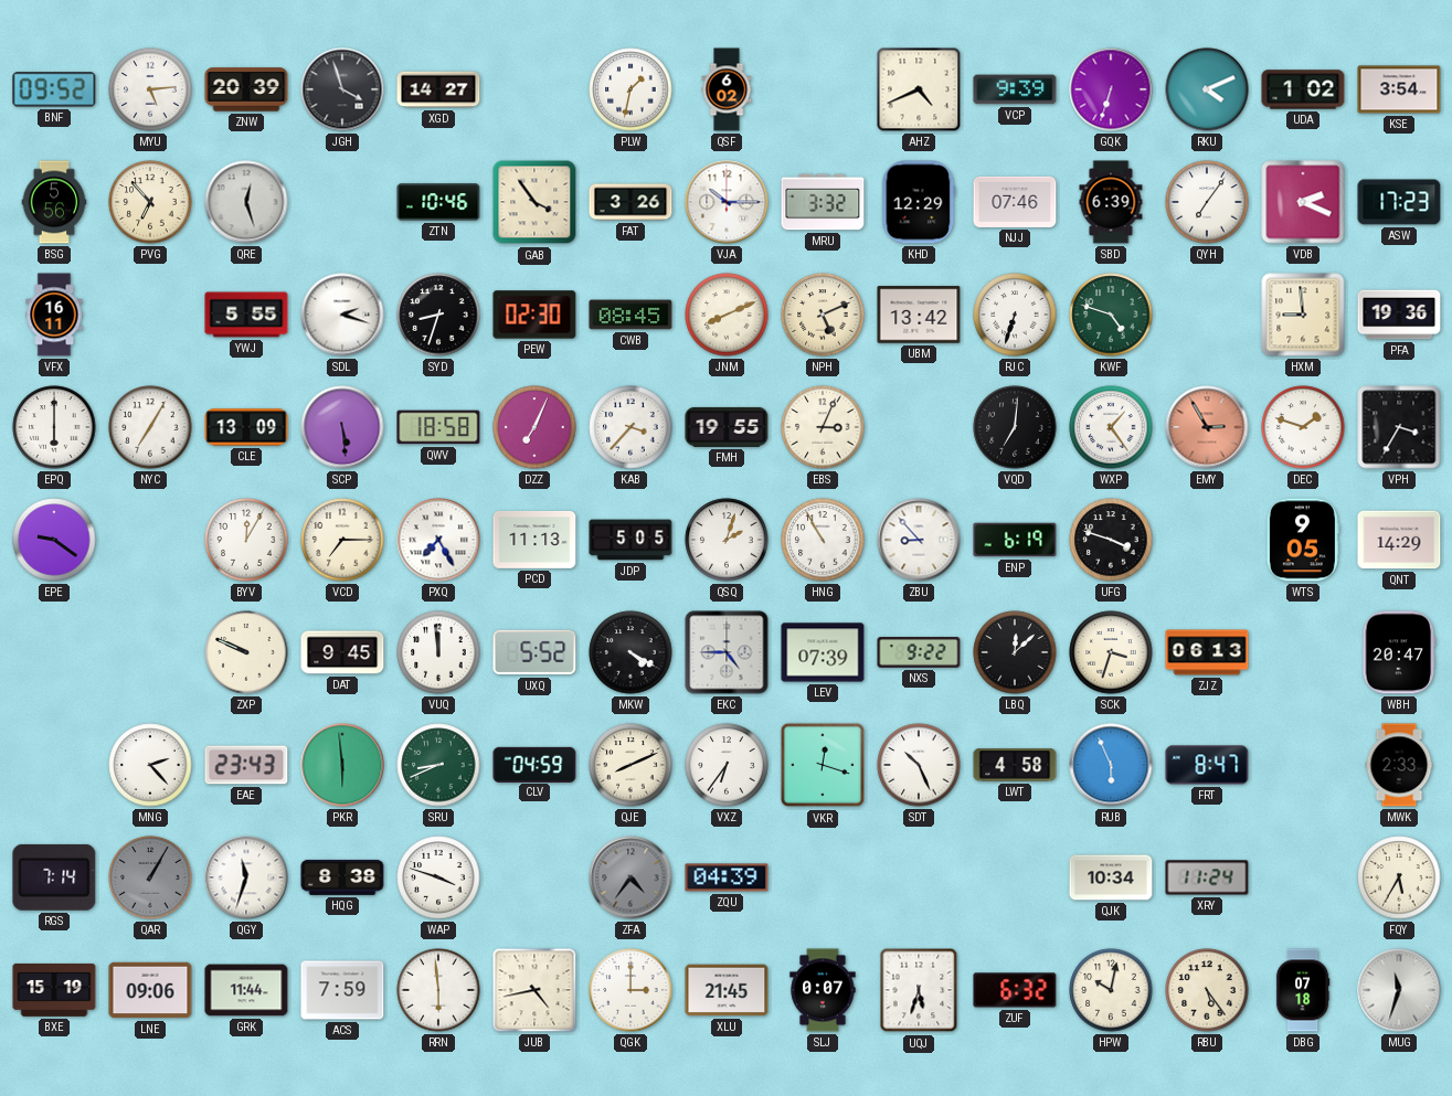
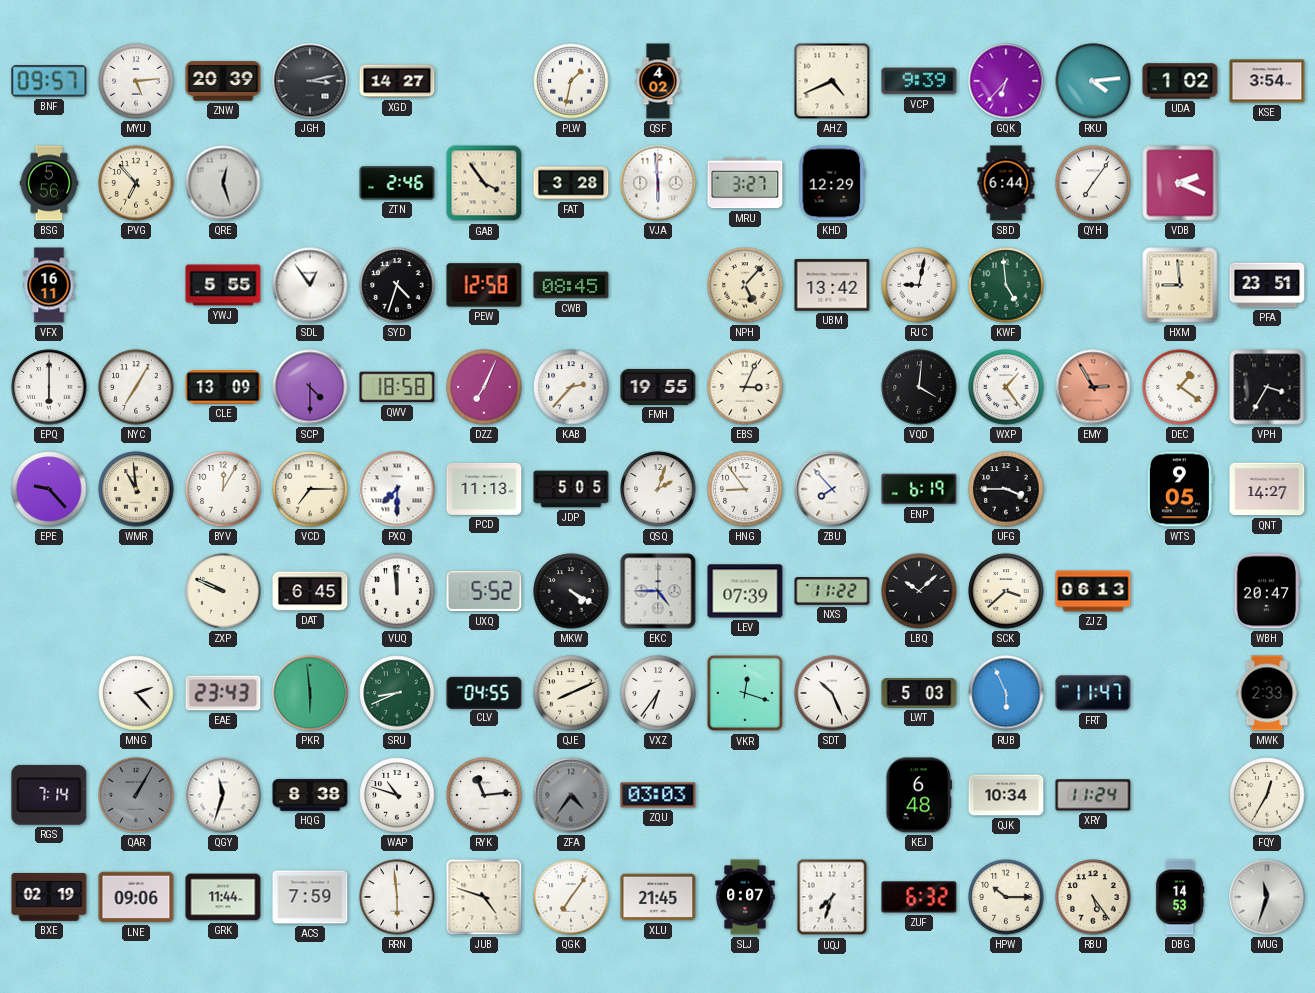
BNF: 09:52 -> 09:57
JGH: 3:57 -> 3:13
QSF: 6:02 -> 4:02
GQK: 6:33 -> 6:37
RKU: 4:11 -> 4:14
ZTN: 10:46 -> 2:46
FAT: 3:26 -> 3:28
VJA: 10:15 -> 5:59
MRU: 3:32 -> 3:27
NJJ: 07:46 -> none
SBD: 6:39 -> 6:44
ASW: 17:23 -> none
SDL: 2:18 -> 12:54
SYD: 8:33 -> 4:33
PEW: 02:30 -> 12:58
JNM: 8:11 -> none
NPH: 5:11 -> 5:07
RJC: 6:33 -> 9:02
KWF: 4:48 -> 4:59
PFA: 19:36 -> 23:51
SCP: 5:29 -> 4:30
KAB: 3:37 -> 2:37
VQD: 7:01 -> 4:01
DEC: 1:48 -> 1:21
EPE: 9:21 -> 9:23
WMR: none -> 10:59
PXQ: 7:25 -> 7:30
HNG: 10:55 -> 8:54
ZBU: 8:53 -> 7:53
UFG: 3:48 -> 3:45
QNT: 14:29 -> 14:27
DAT: 9:45 -> 6:45
NXS: 9:22 -> 11:22
LBQ: 12:08 -> 10:08
SCK: 3:33 -> 3:38
CLV: 04:59 -> 04:55
LWT: 4:58 -> 5:03
FRT: 8:47 -> 11:47
WAP: 3:48 -> 10:48
RYK: none -> 11:14
ZQU: 04:39 -> 03:03
KEJ: none -> 6:48
FQY: 5:35 -> 12:35
BXE: 15:19 -> 02:19
JUB: 4:43 -> 4:48
QGK: 3:00 -> 7:06
UQJ: 5:33 -> 7:33
HPW: 10:02 -> 10:15
DBG: 07:18 -> 14:53
